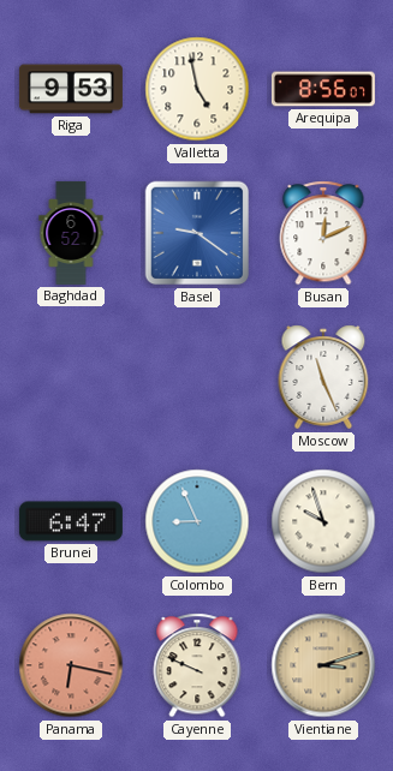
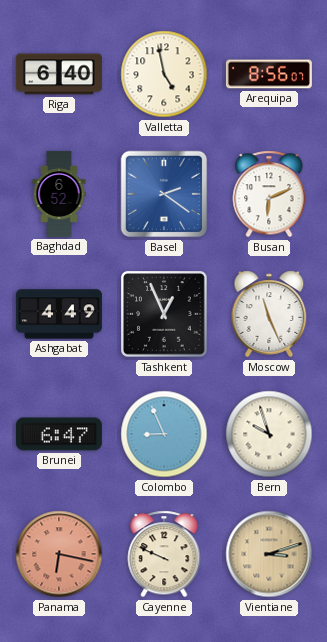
Riga: 9:53 -> 6:40
Basel: 9:21 -> 2:21
Busan: 12:11 -> 6:11
Ashgabat: none -> 4:49
Tashkent: none -> 12:56
